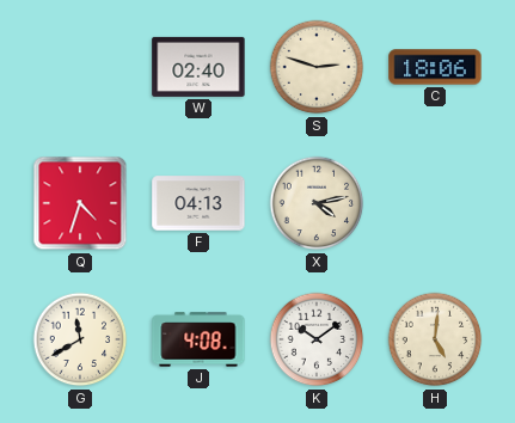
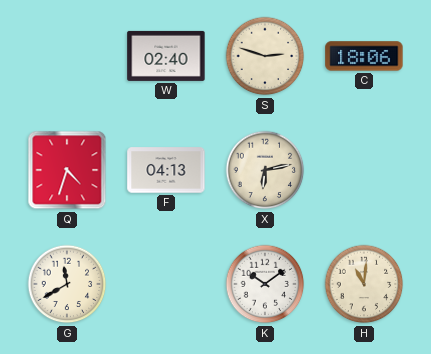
X: 4:13 -> 6:13
J: 4:08 -> none
H: 5:01 -> 11:01
